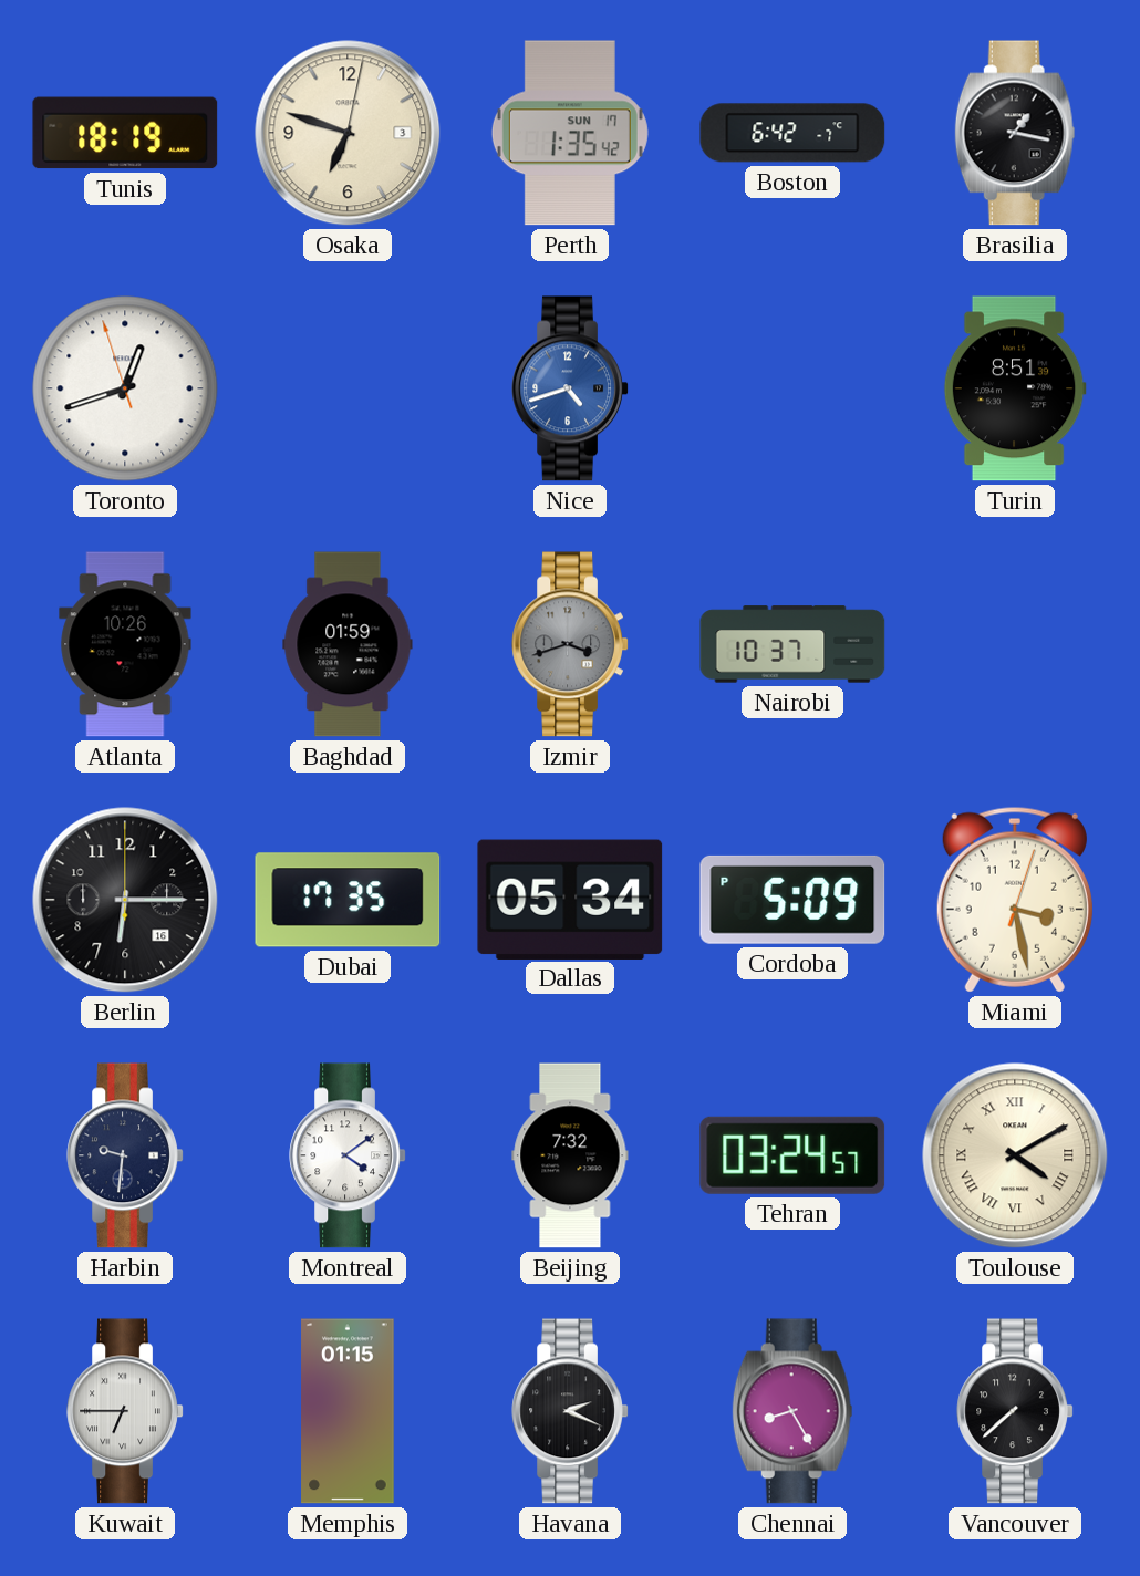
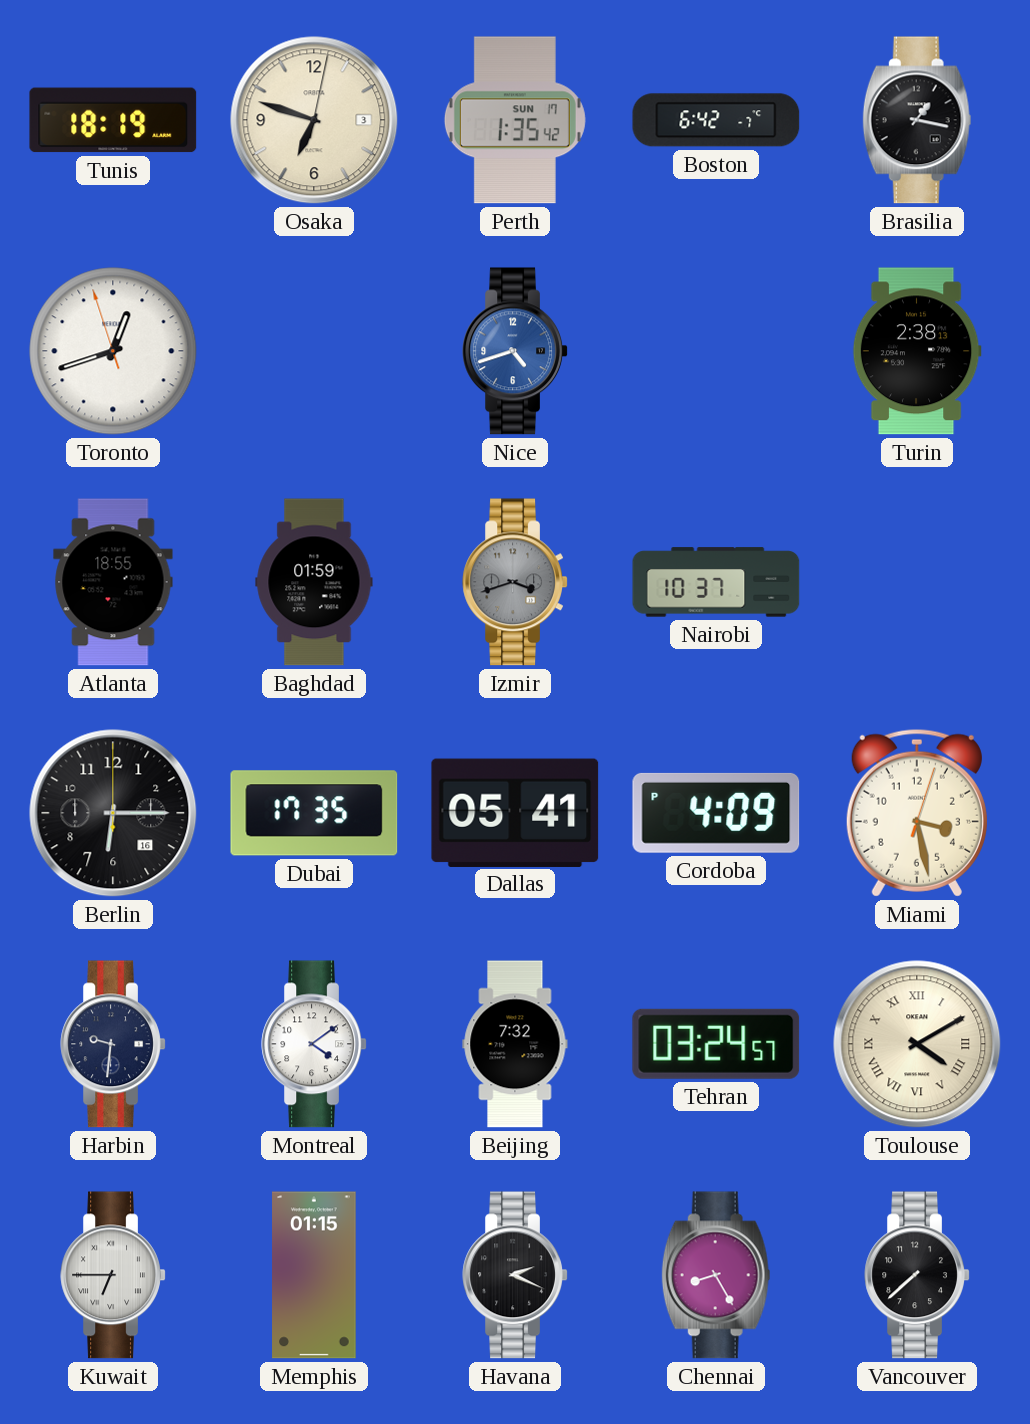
Turin: 8:51 -> 2:38
Atlanta: 10:26 -> 18:55
Dallas: 05:34 -> 05:41
Cordoba: 5:09 -> 4:09
